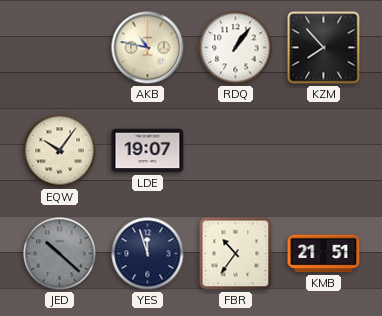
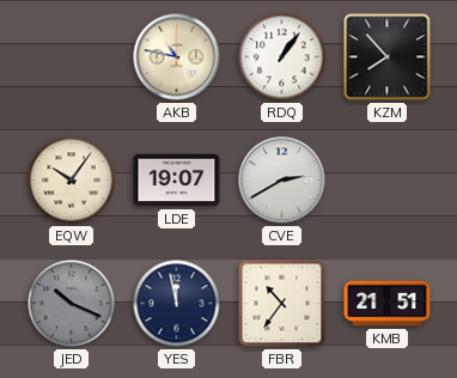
CVE: none -> 2:40
JED: 10:22 -> 10:19
YES: 11:57 -> 11:58
